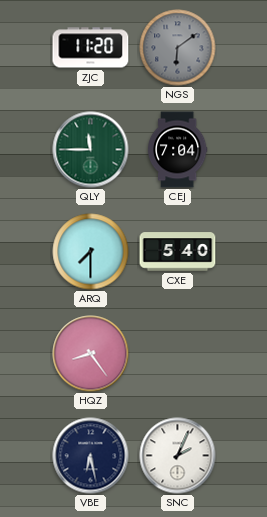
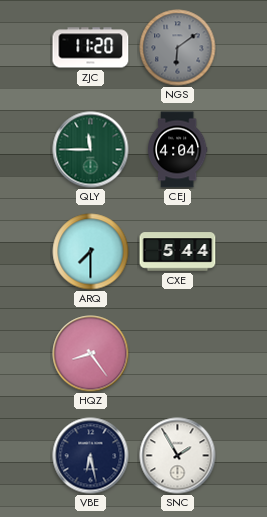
CEJ: 7:04 -> 4:04
CXE: 5:40 -> 5:44
SNC: 2:04 -> 1:55
